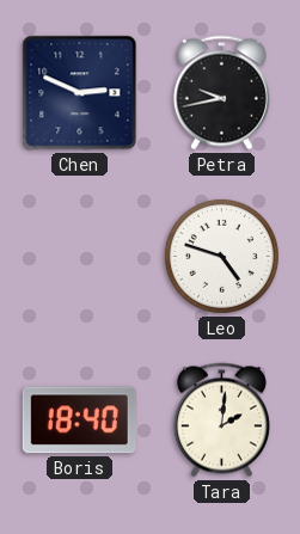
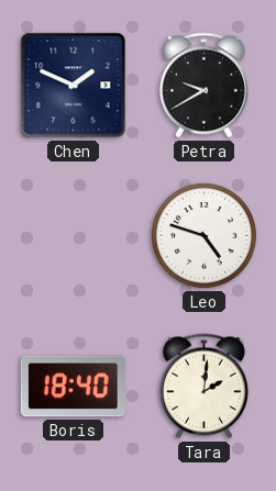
Chen: 2:49 -> 1:49
Petra: 9:43 -> 9:40
